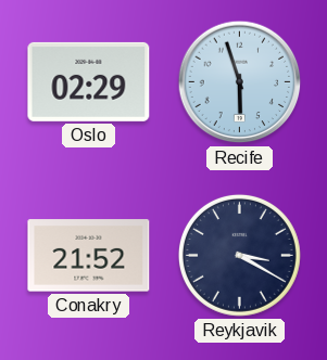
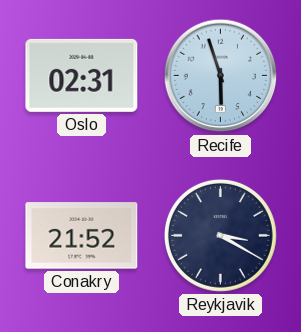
Oslo: 02:29 -> 02:31
